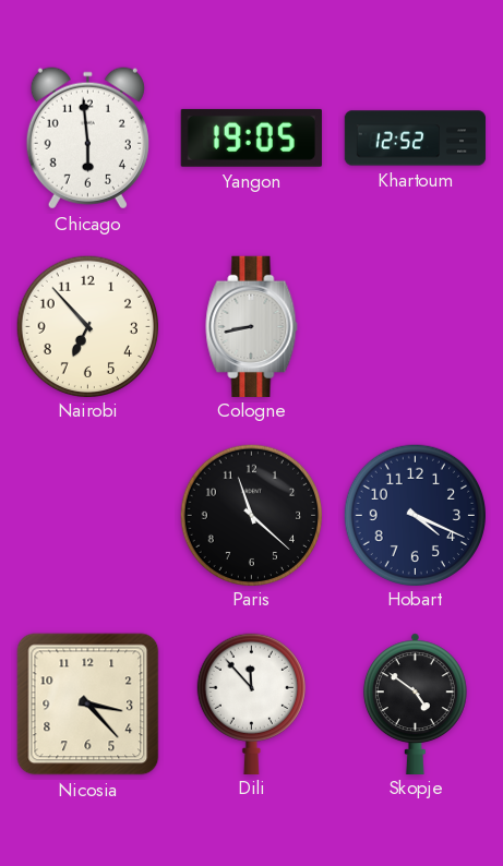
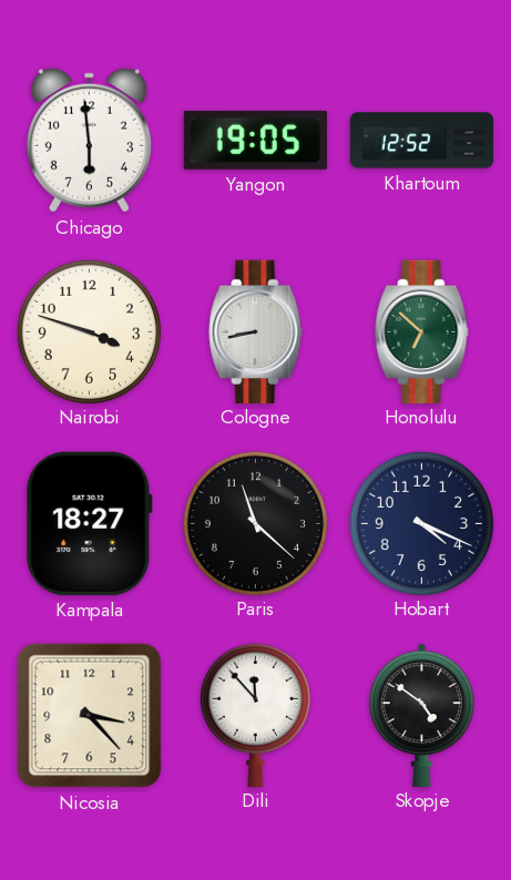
Nairobi: 6:53 -> 3:48
Honolulu: none -> 6:52
Kampala: none -> 18:27
